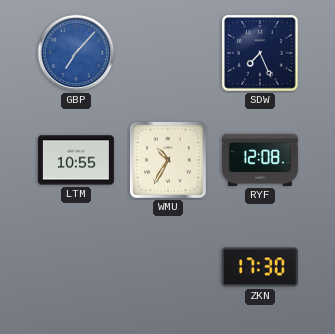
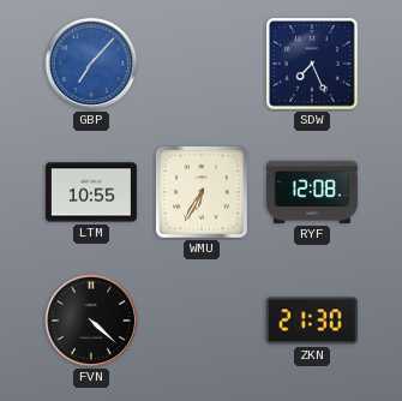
WMU: 10:35 -> 6:35
FVN: none -> 4:22
ZKN: 17:30 -> 21:30
